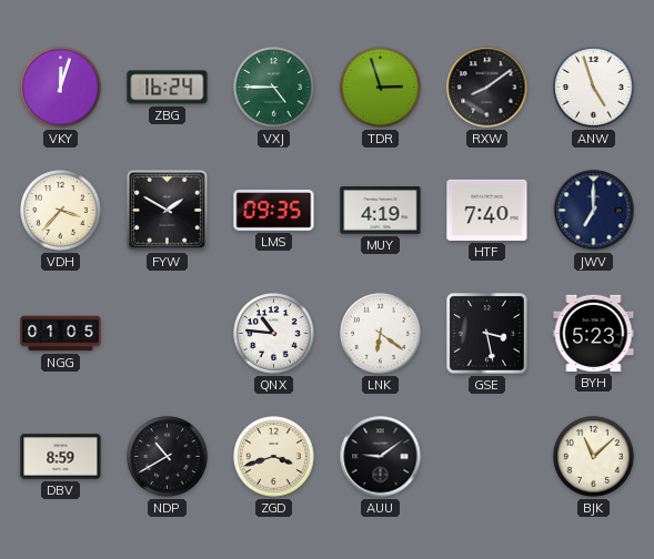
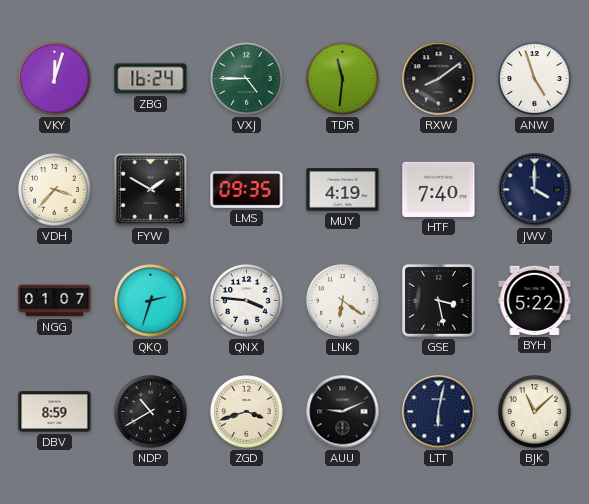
TDR: 2:57 -> 11:31
JWV: 7:00 -> 4:00
NGG: 01:05 -> 01:07
QKQ: none -> 2:33
QNX: 10:46 -> 3:46
BYH: 5:23 -> 5:22
AUU: 9:09 -> 9:11
LTT: none -> 6:02
